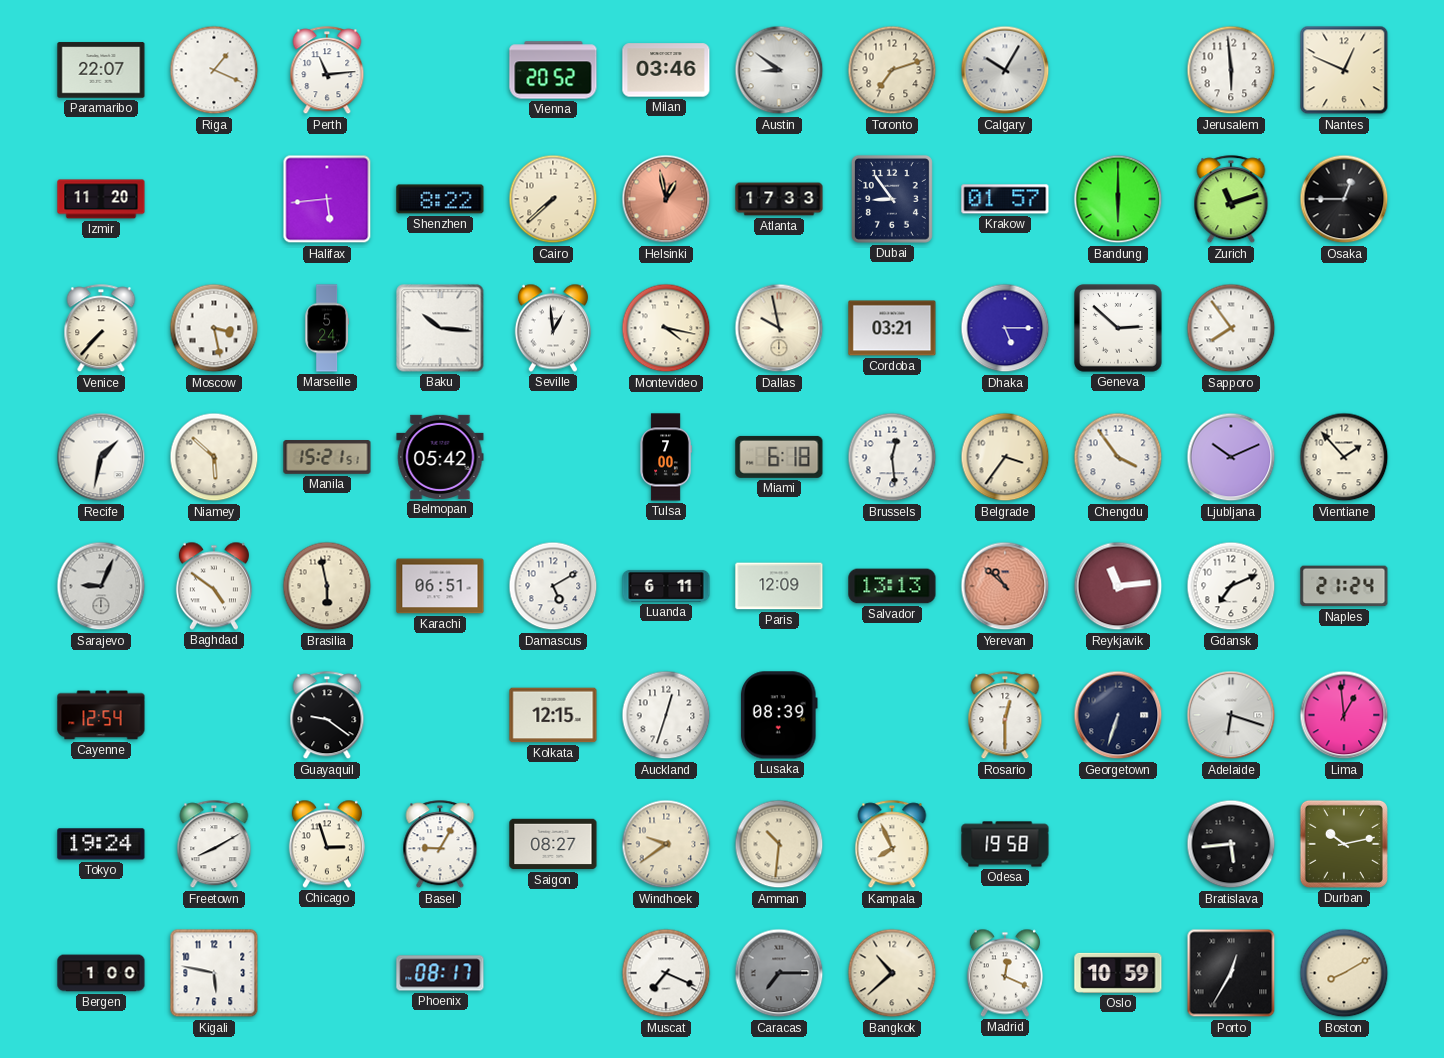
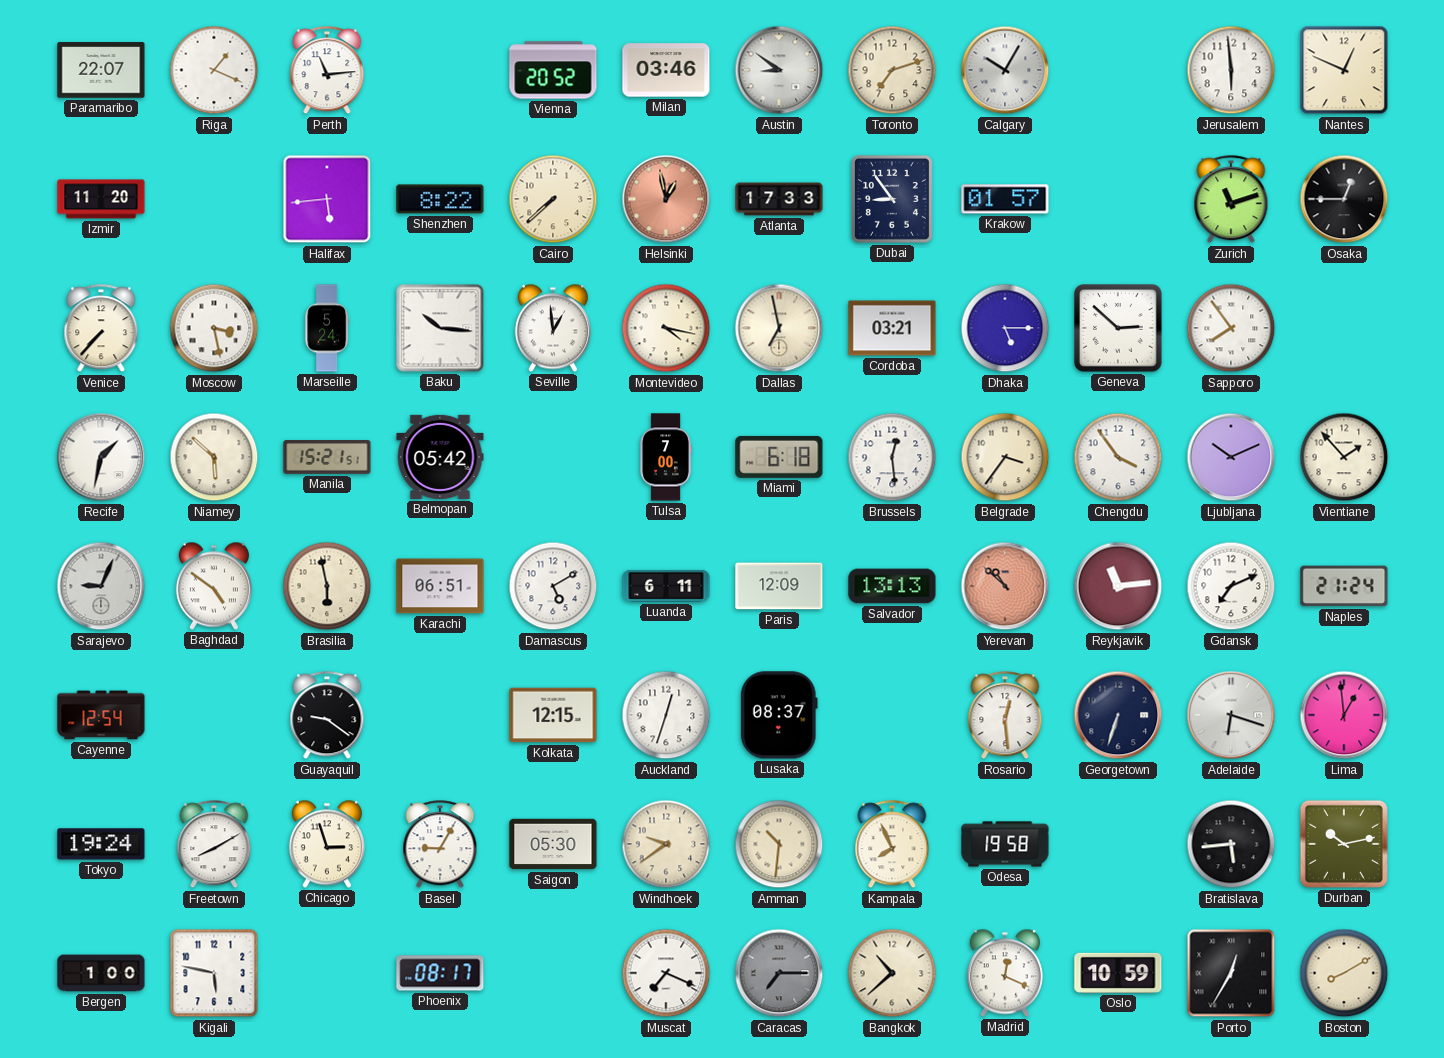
Bandung: 6:00 -> none
Dallas: 9:58 -> 6:58
Lusaka: 08:39 -> 08:37
Rosario: 12:30 -> 12:29
Saigon: 08:27 -> 05:30
